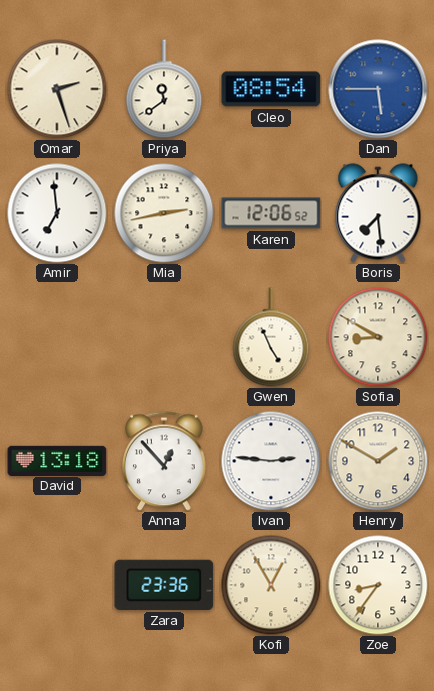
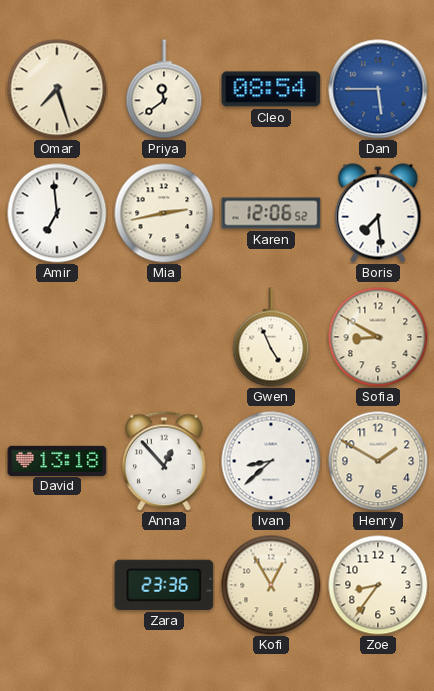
Omar: 2:27 -> 7:27
Ivan: 2:46 -> 8:38
